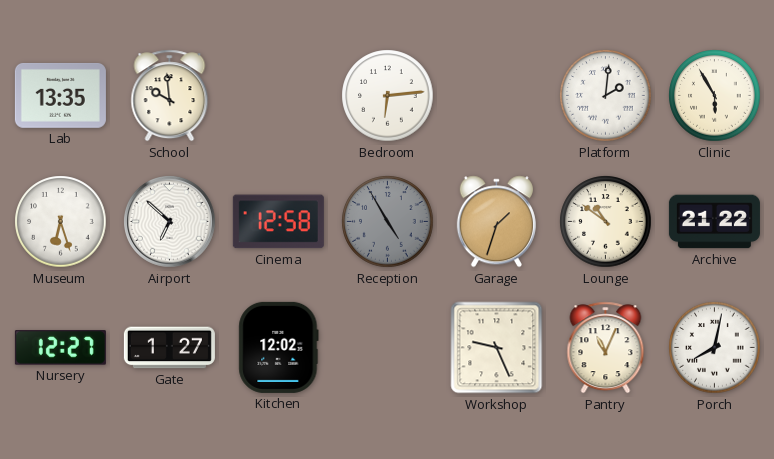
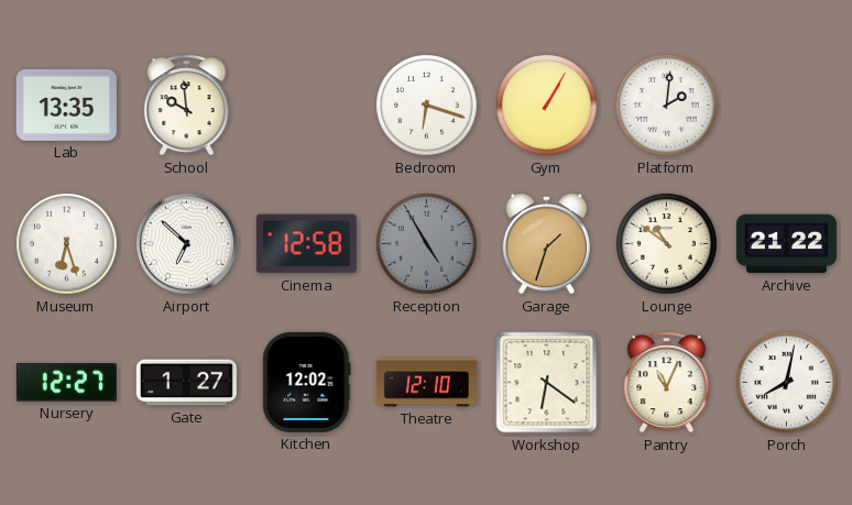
Bedroom: 6:14 -> 6:18
Gym: none -> 1:05
Clinic: 5:55 -> none
Theatre: none -> 12:10
Workshop: 9:26 -> 6:21
